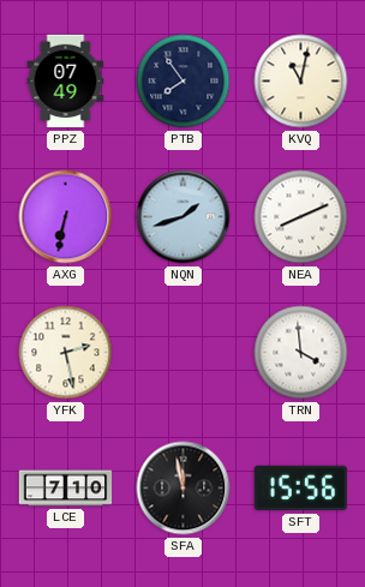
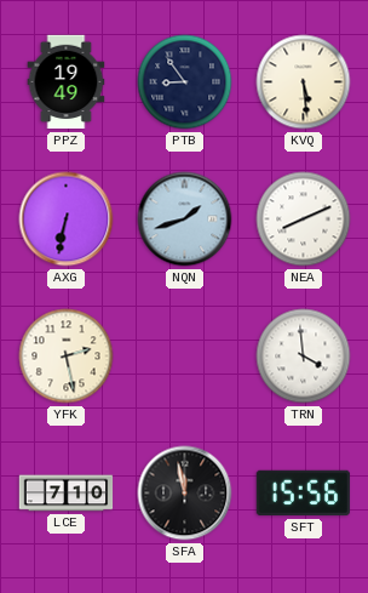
PPZ: 07:49 -> 19:49
PTB: 7:54 -> 8:54
KVQ: 11:02 -> 5:29
